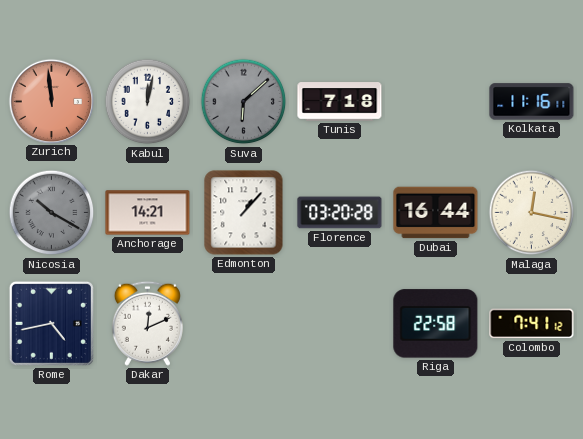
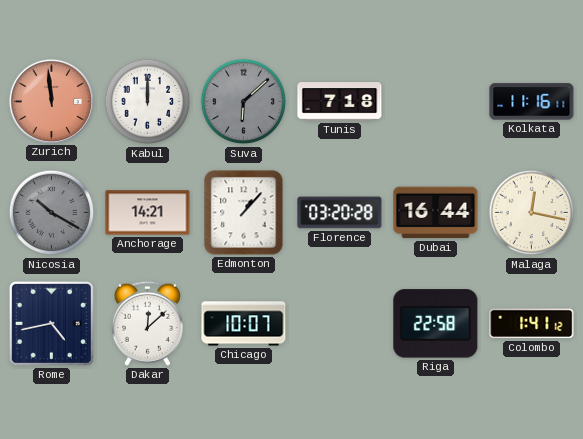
Kabul: 12:02 -> 12:00
Dakar: 12:11 -> 12:08
Chicago: none -> 10:07
Colombo: 7:41 -> 1:41
